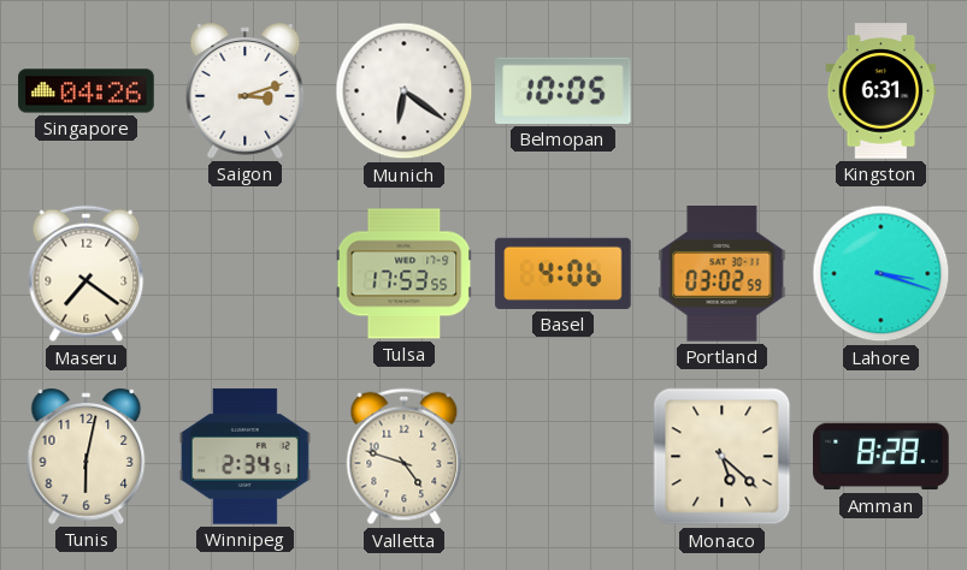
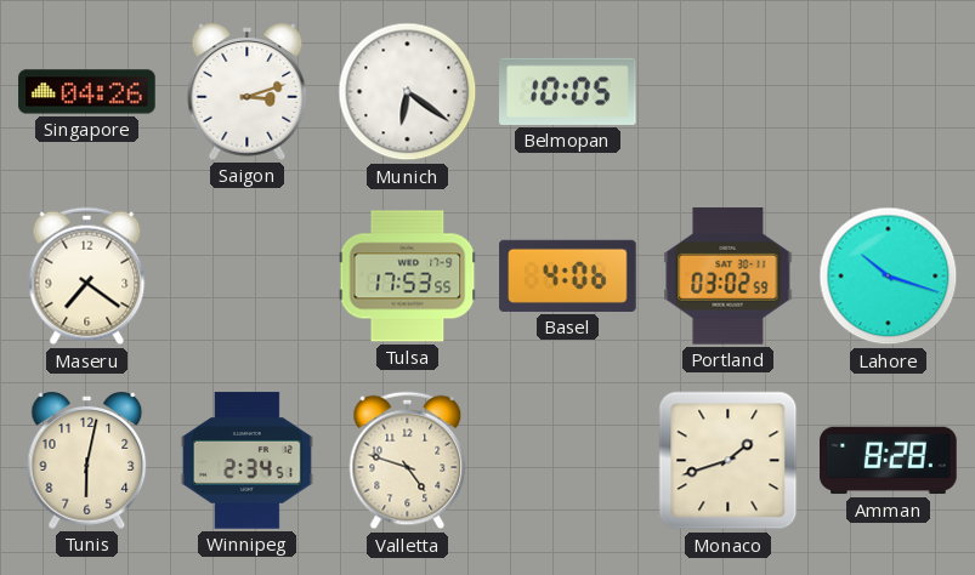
Kingston: 6:31 -> none
Lahore: 3:18 -> 10:18
Monaco: 5:22 -> 1:42
